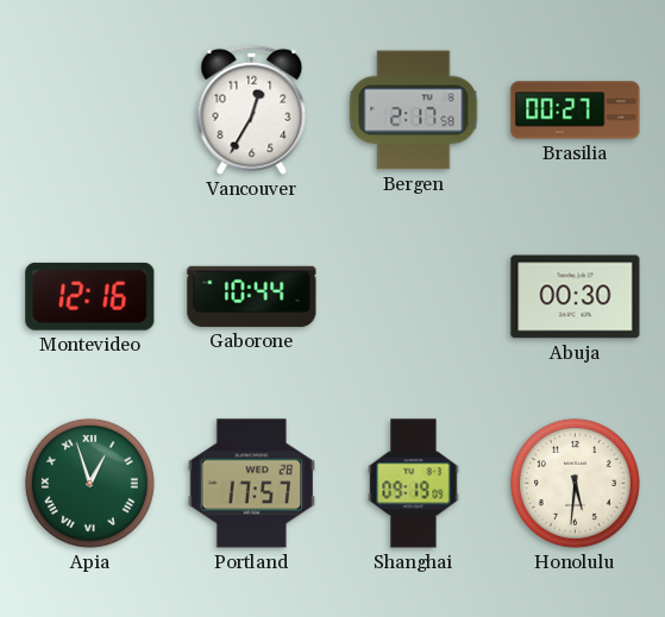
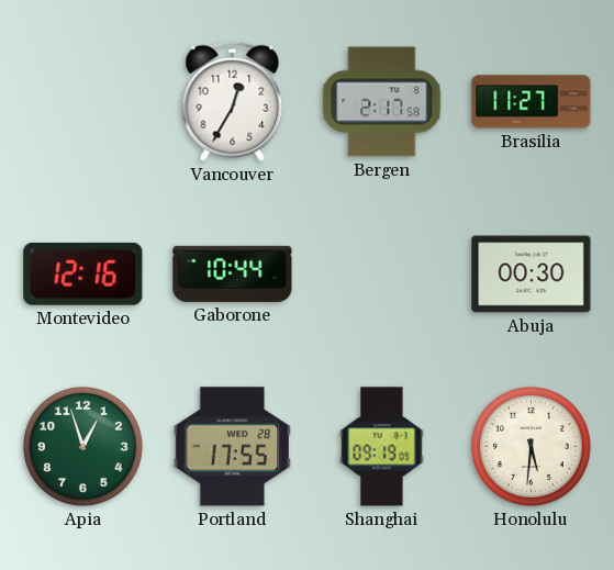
Brasilia: 00:27 -> 11:27
Apia numerals: Roman -> Arabic
Portland: 17:57 -> 17:55
